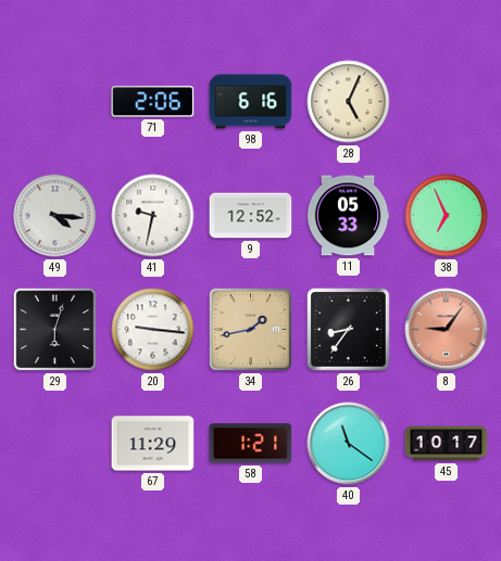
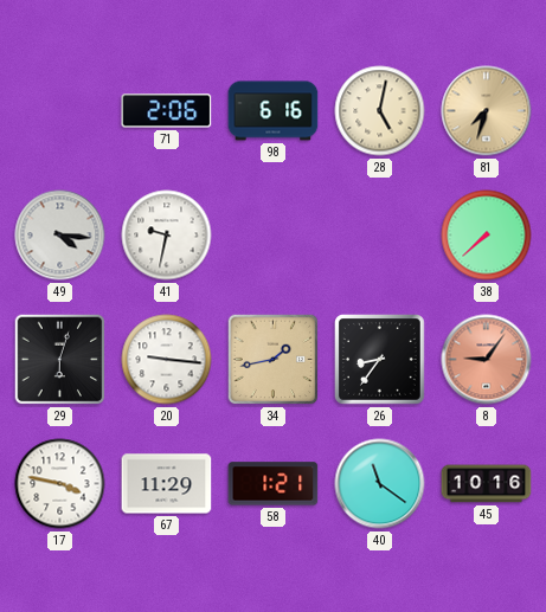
28: 5:04 -> 5:02
81: none -> 7:33
9: 12:52 -> none
11: 05:33 -> none
38: 6:56 -> 7:38
17: none -> 3:47
45: 10:17 -> 10:16
